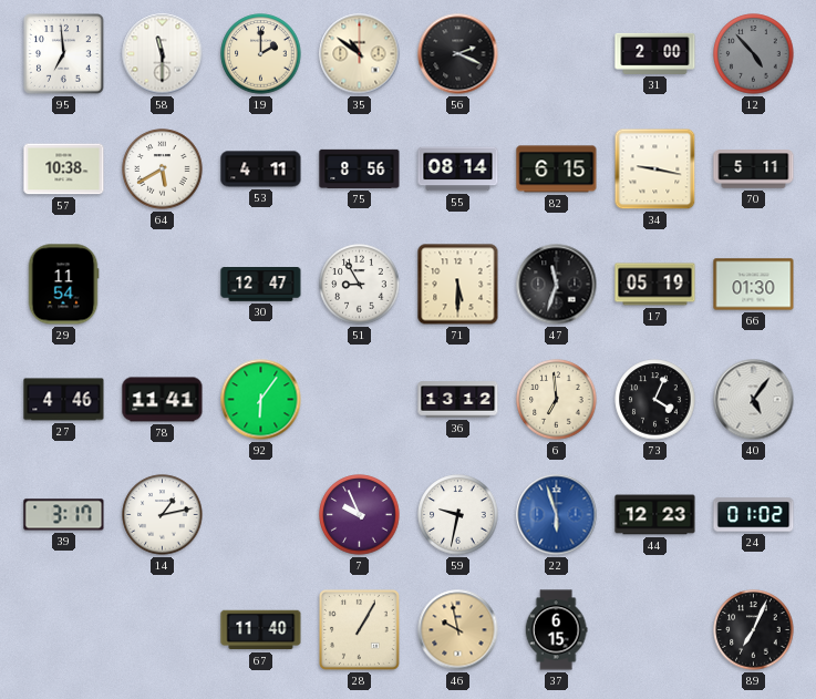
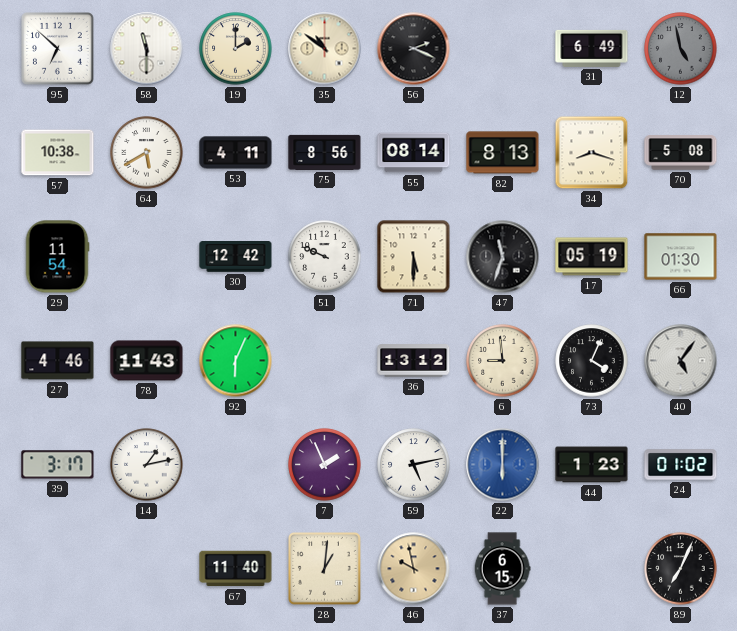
95: 6:59 -> 6:52
31: 2:00 -> 6:49
12: 4:53 -> 4:58
82: 6:15 -> 8:13
34: 9:17 -> 8:18
70: 5:11 -> 5:08
30: 12:47 -> 12:42
51: 8:55 -> 9:49
78: 11:41 -> 11:43
92: 6:06 -> 6:04
6: 6:59 -> 8:59
7: 9:56 -> 1:56
59: 9:32 -> 5:13
22: 5:57 -> 6:00
44: 12:23 -> 1:23
28: 1:05 -> 1:01
